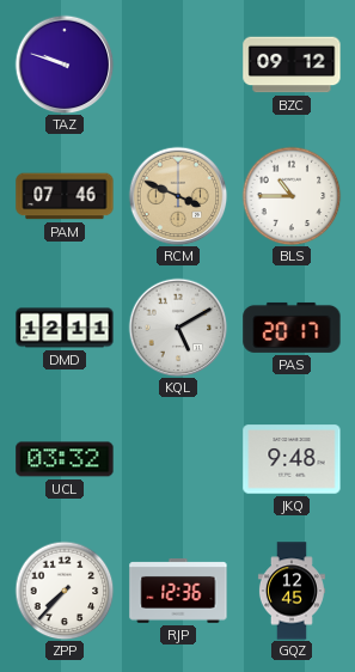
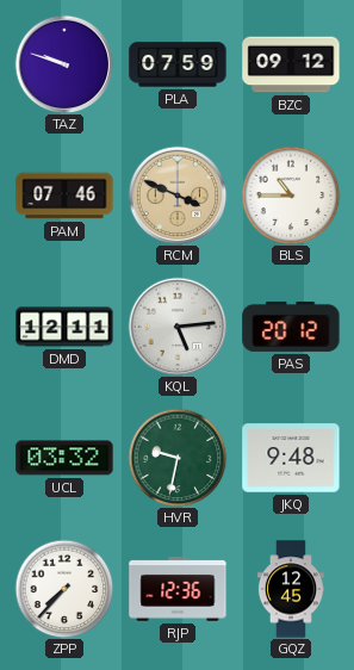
PLA: none -> 07:59
KQL: 5:10 -> 5:14
PAS: 20:17 -> 20:12
HVR: none -> 9:32
